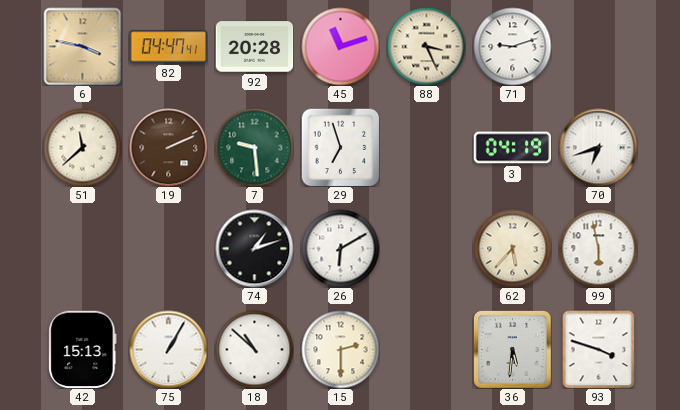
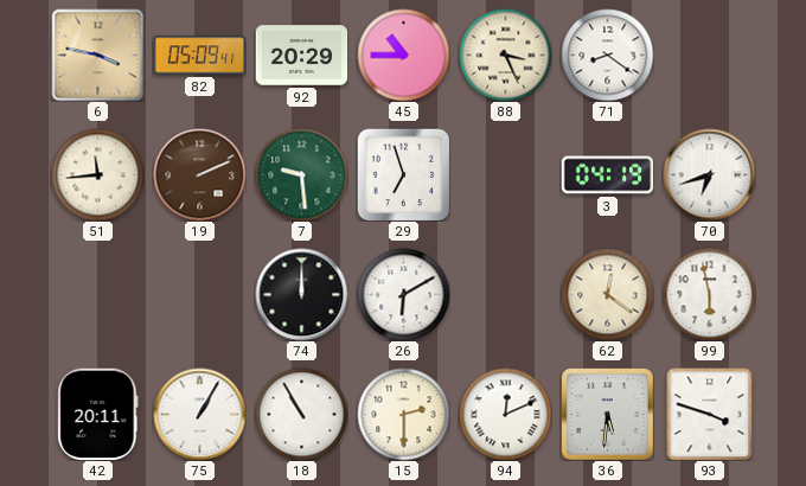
82: 04:47 -> 05:09
92: 20:28 -> 20:29
45: 11:12 -> 10:45
71: 9:12 -> 8:21
51: 11:38 -> 11:44
74: 1:12 -> 12:00
62: 5:37 -> 12:21
42: 15:13 -> 20:11
18: 10:52 -> 10:55
94: none -> 12:11
